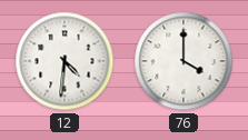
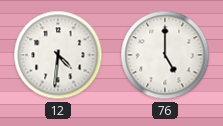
76: 4:00 -> 5:00
